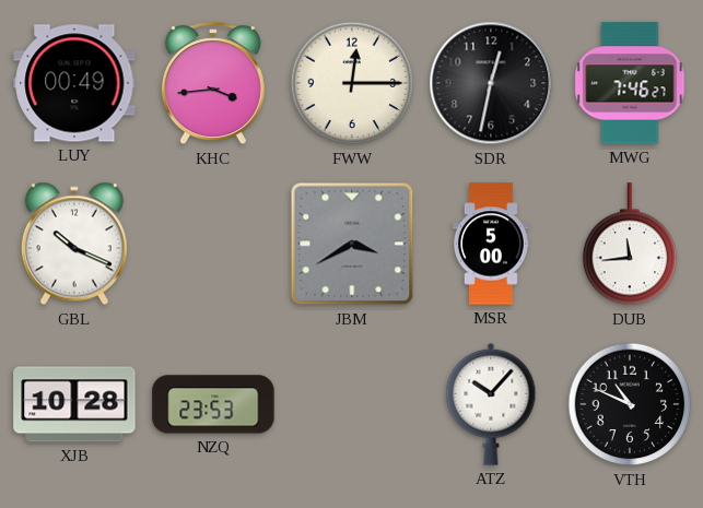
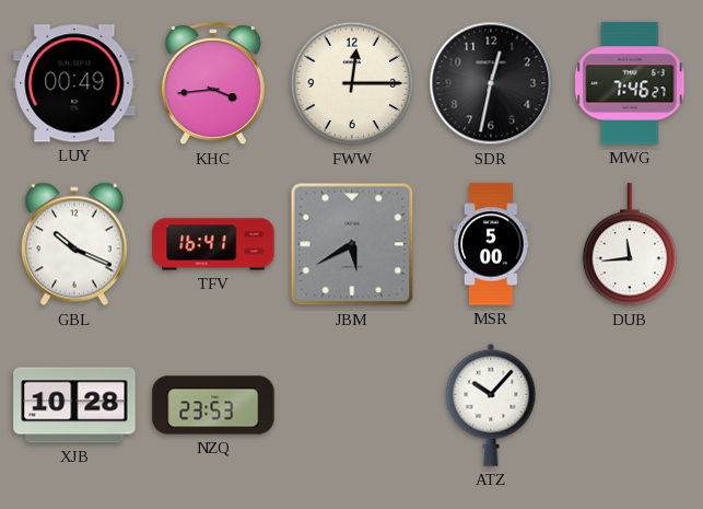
TFV: none -> 16:41
JBM: 3:40 -> 5:40
VTH: 10:49 -> none
